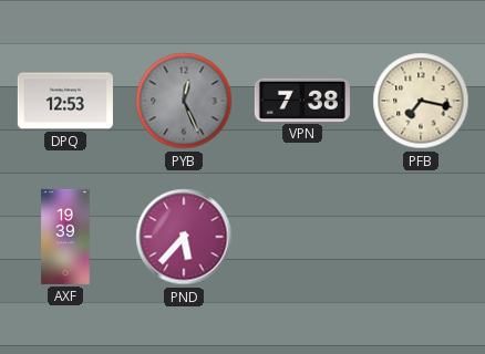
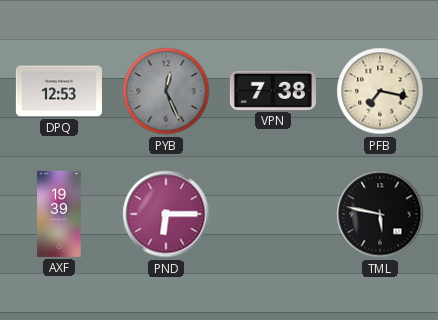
PND: 5:37 -> 6:15
TML: none -> 5:47
